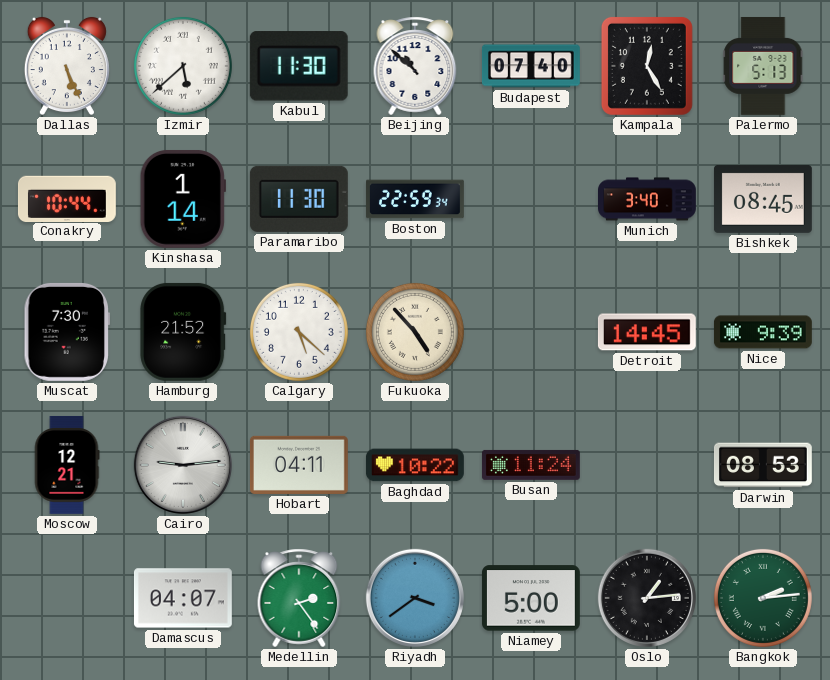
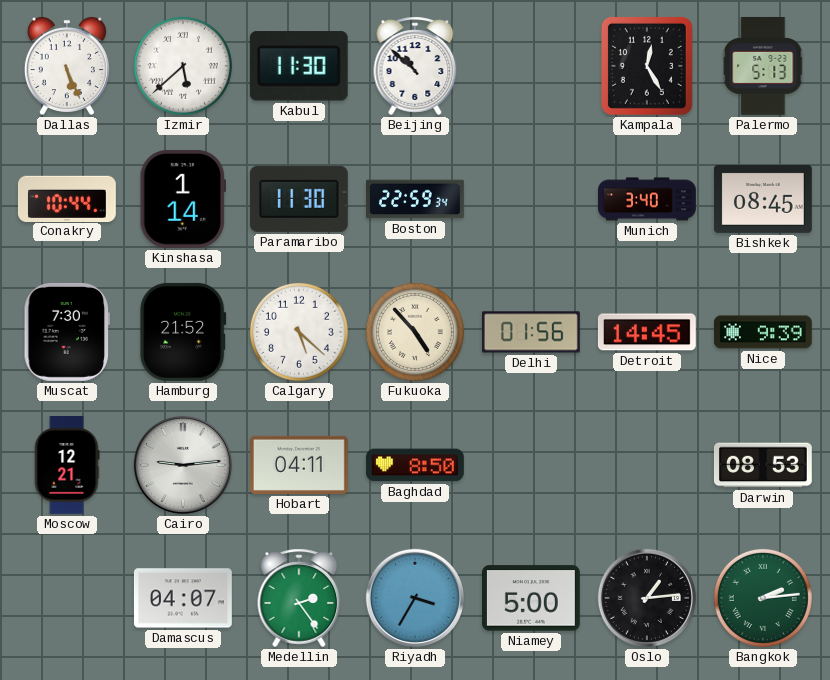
Budapest: 07:40 -> none
Delhi: none -> 01:56
Baghdad: 10:22 -> 8:50
Busan: 11:24 -> none
Riyadh: 3:39 -> 3:35
